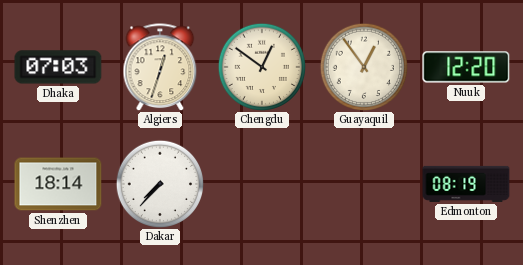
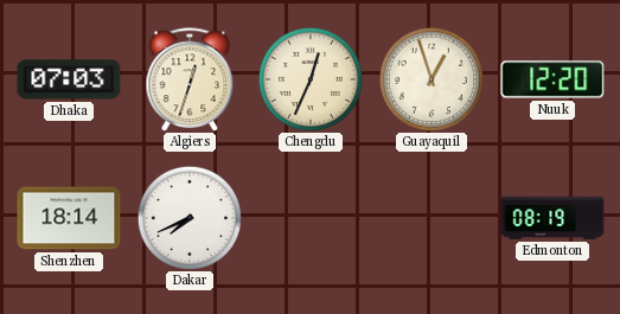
Chengdu: 12:51 -> 12:34
Guayaquil: 12:54 -> 12:57
Dakar: 7:37 -> 7:41
